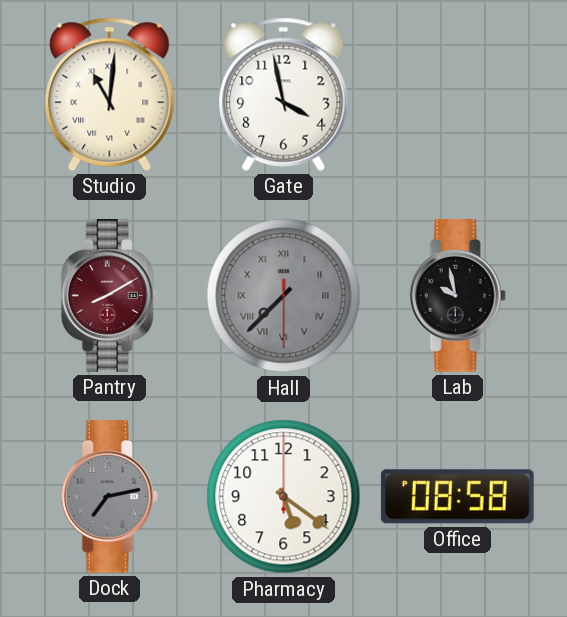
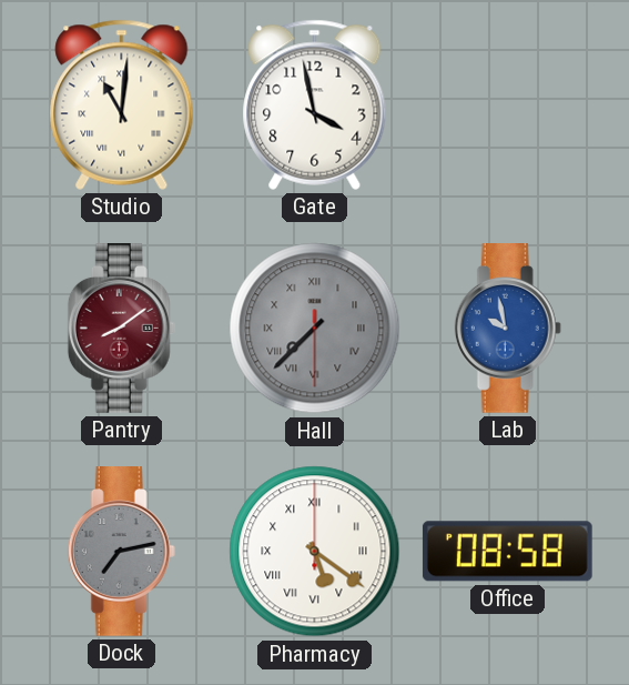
Pantry: 8:10 -> 8:09
Lab dial: black -> blue
Pharmacy numerals: Arabic -> Roman
